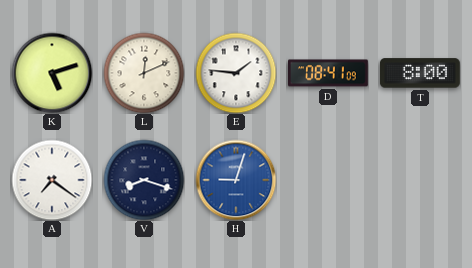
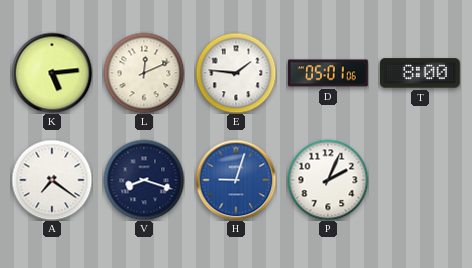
K: 5:12 -> 5:14
D: 08:41 -> 05:01
P: none -> 2:04
